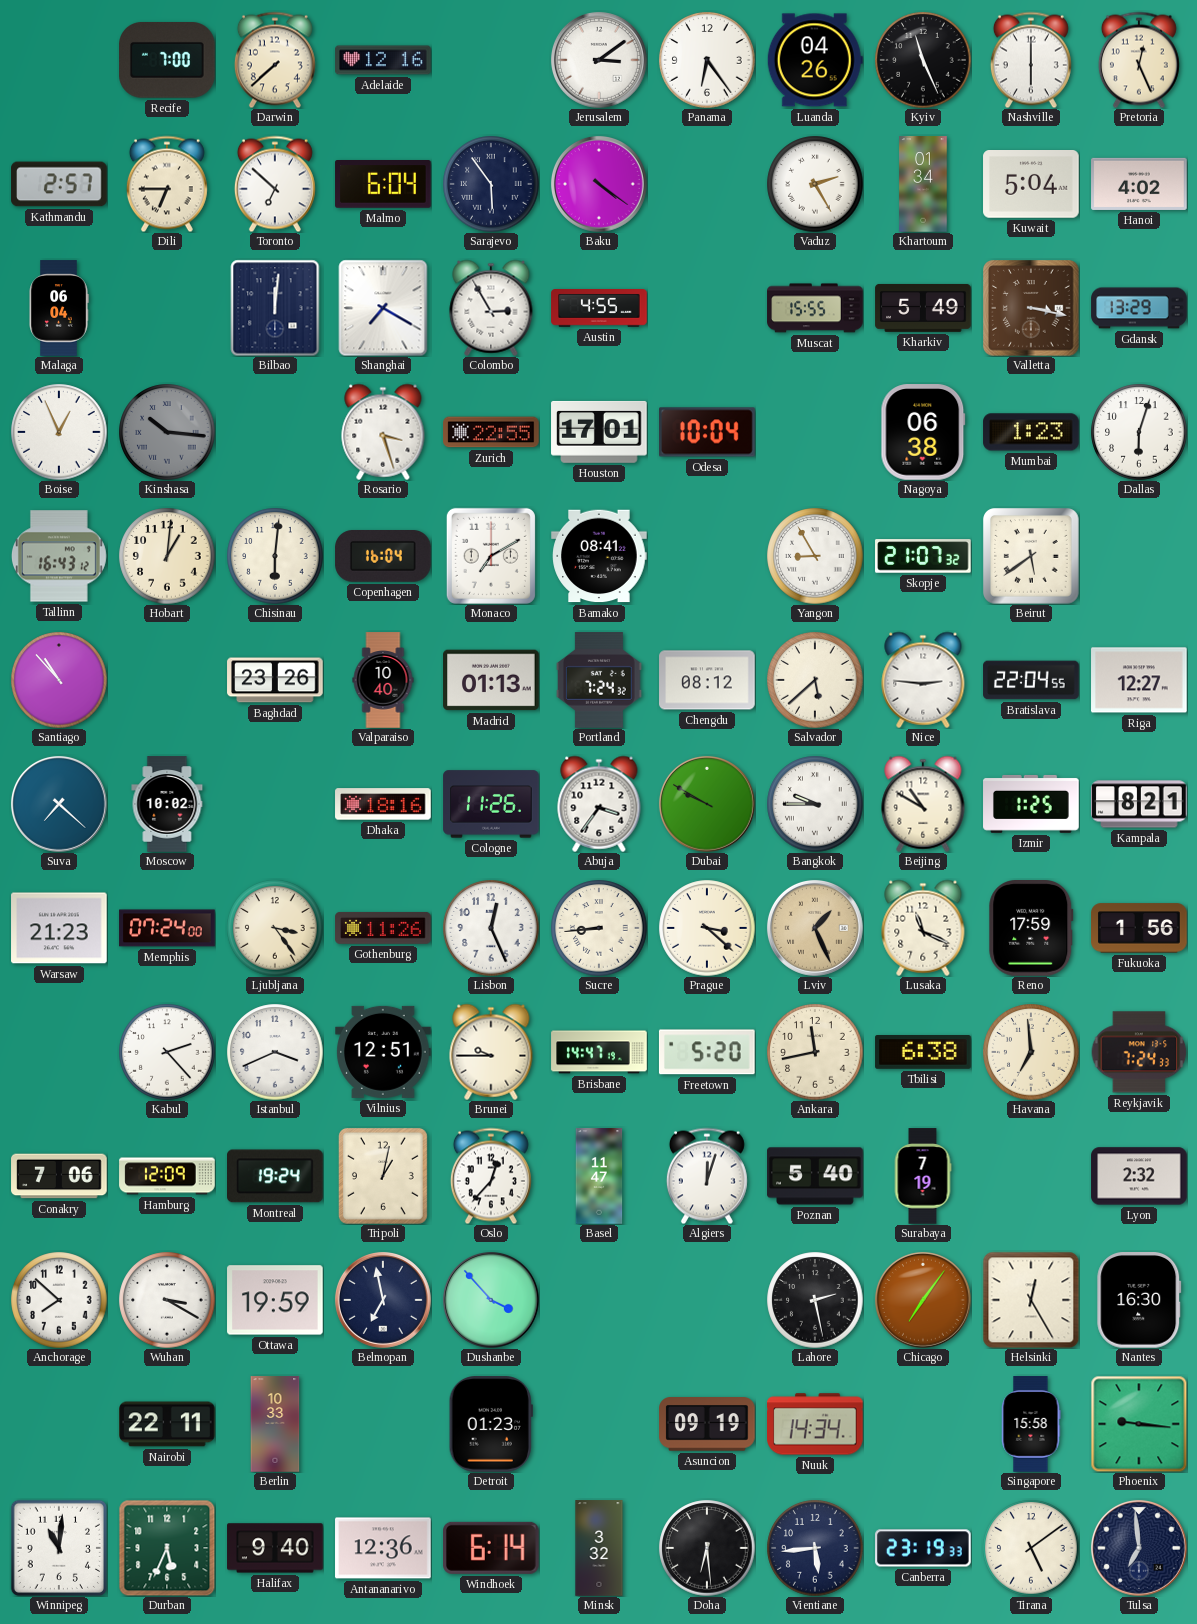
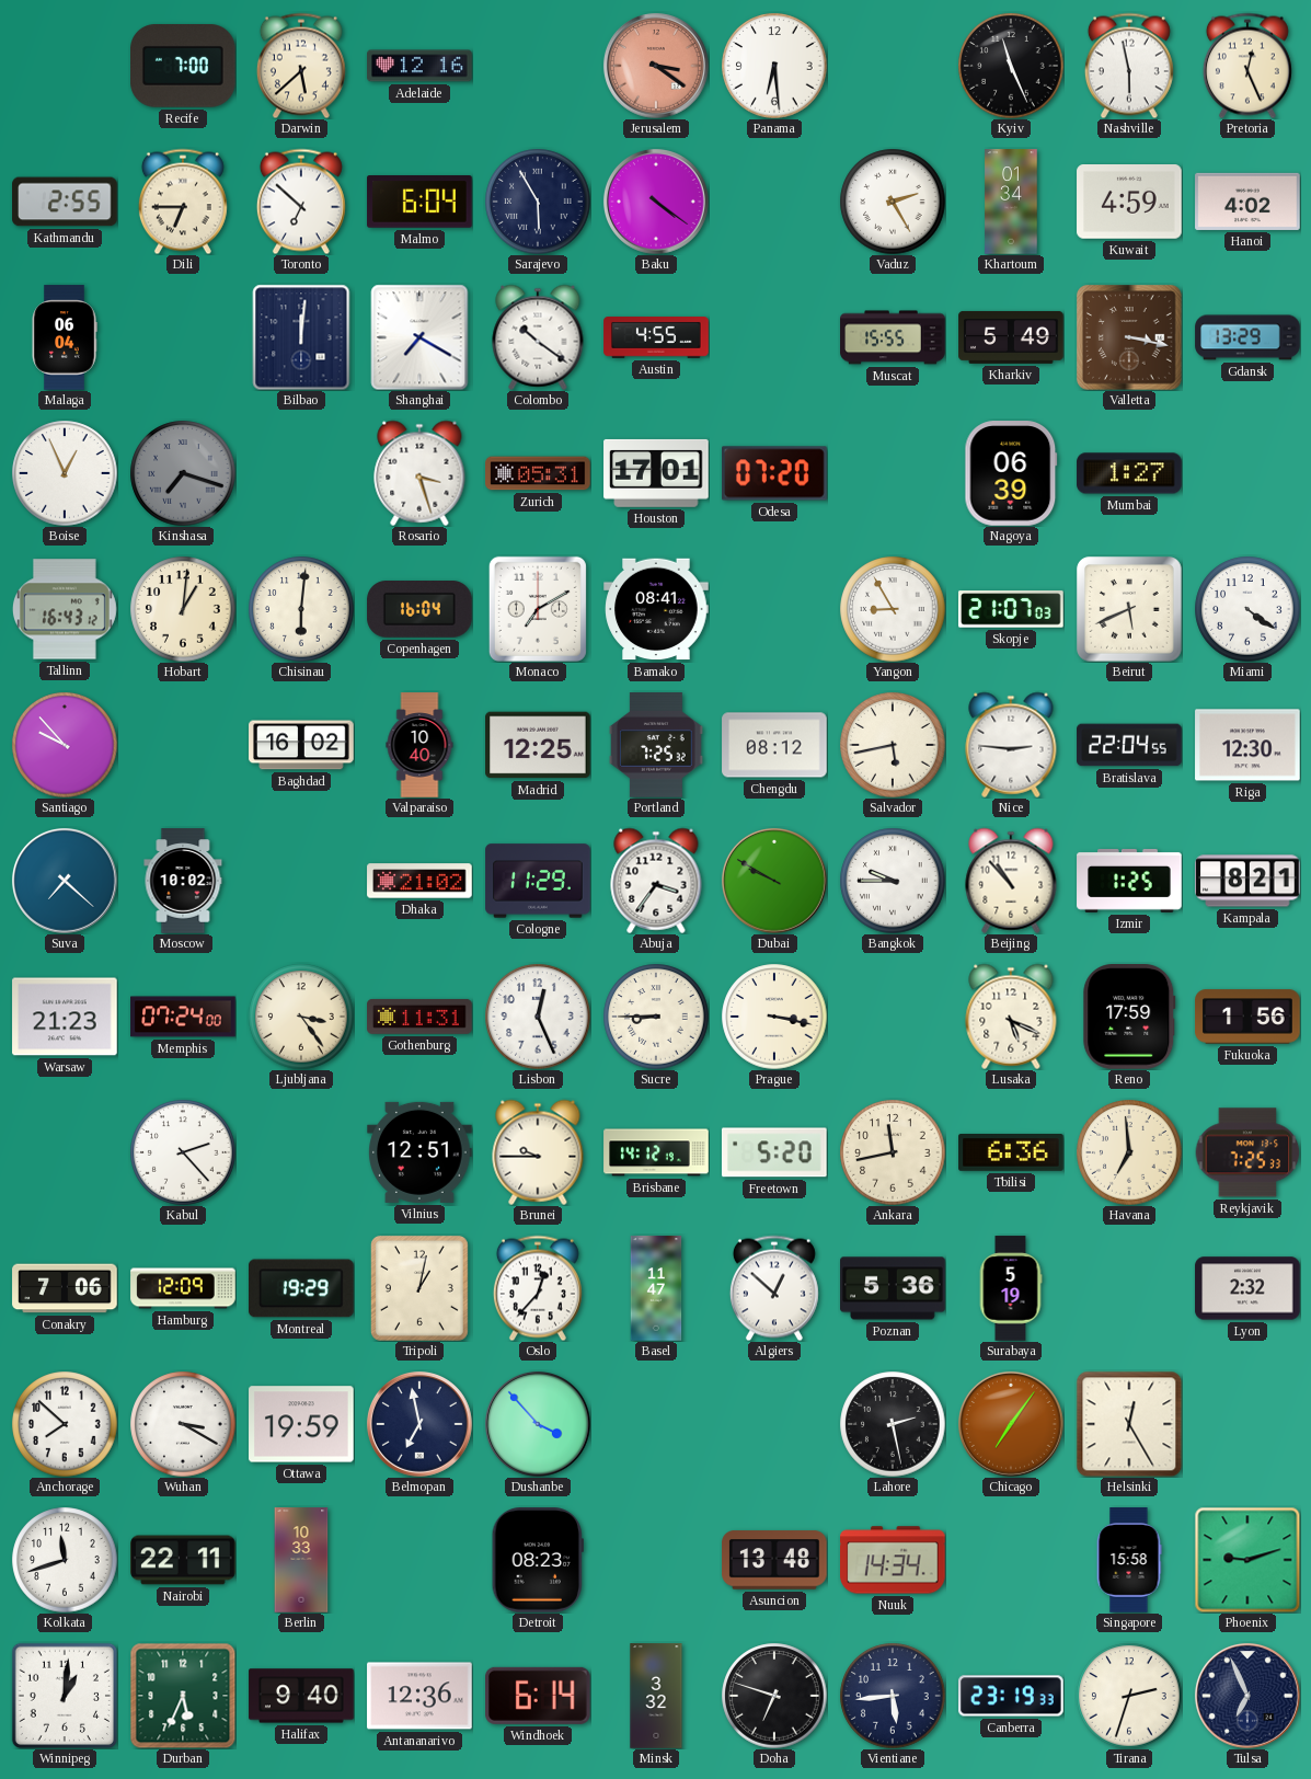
Darwin: 7:38 -> 5:38
Jerusalem: 3:09 -> 3:21
Jerusalem dial: white -> salmon
Panama: 6:24 -> 6:29
Luanda: 04:26 -> none
Nashville: 6:00 -> 5:58
Kathmandu: 2:57 -> 2:55
Sarajevo: 5:54 -> 5:55
Kuwait: 5:04 -> 4:59
Colombo: 2:55 -> 10:21
Kinshasa: 10:16 -> 7:18
Zurich: 22:55 -> 05:31
Odesa: 10:04 -> 07:20
Nagoya: 06:38 -> 06:39
Mumbai: 1:23 -> 1:27
Dallas: 6:03 -> none
Skopje: 21:07:32 -> 21:07:03
Beirut: 5:39 -> 5:41
Miami: none -> 4:21
Santiago: 10:53 -> 9:53
Baghdad: 23:26 -> 16:02
Madrid: 01:13 -> 12:25
Portland: 7:24 -> 7:25
Salvador: 5:38 -> 5:43
Riga: 12:27 -> 12:30
Dhaka: 18:16 -> 21:02
Cologne: 11:26 -> 11:29
Beijing: 10:50 -> 10:53
Gothenburg: 11:26 -> 11:31
Sucre: 8:44 -> 8:45
Prague: 3:22 -> 3:17
Lviv: 1:26 -> none
Lusaka: 11:19 -> 5:19
Istanbul: 3:41 -> none
Brisbane: 14:47 -> 14:12
Tbilisi: 6:38 -> 6:36
Reykjavik: 7:24 -> 7:25
Montreal: 19:24 -> 19:29
Algiers: 12:03 -> 12:52
Poznan: 5:40 -> 5:36
Surabaya: 7:19 -> 5:19
Nantes: 16:30 -> none
Kolkata: none -> 11:42
Detroit: 01:23 -> 08:23
Asuncion: 09:19 -> 13:48
Phoenix: 9:16 -> 9:12
Winnipeg: 11:01 -> 1:01
Doha: 6:29 -> 6:48
Tirana: 5:09 -> 2:33
Tulsa: 6:59 -> 6:56
